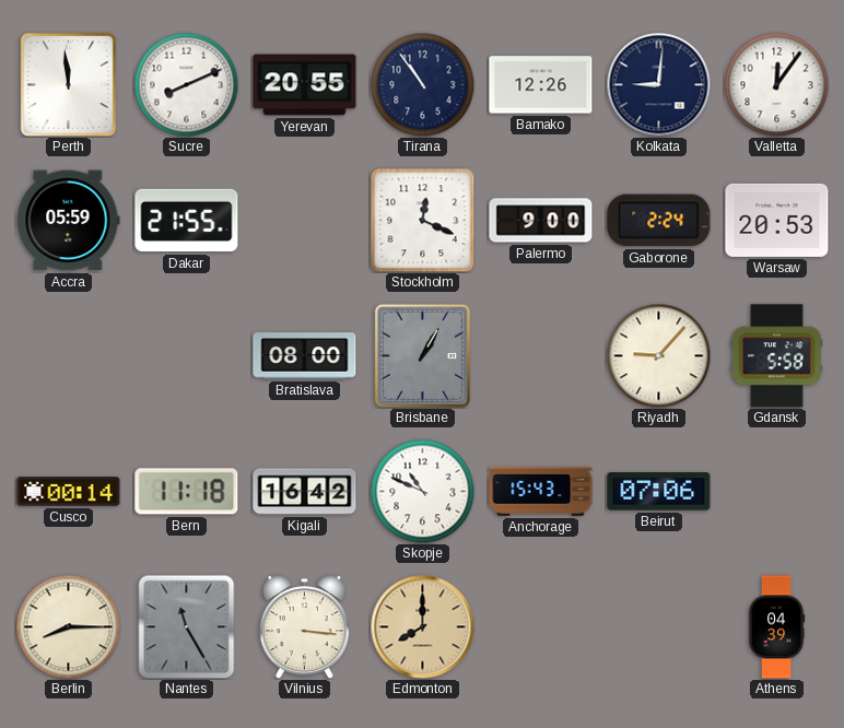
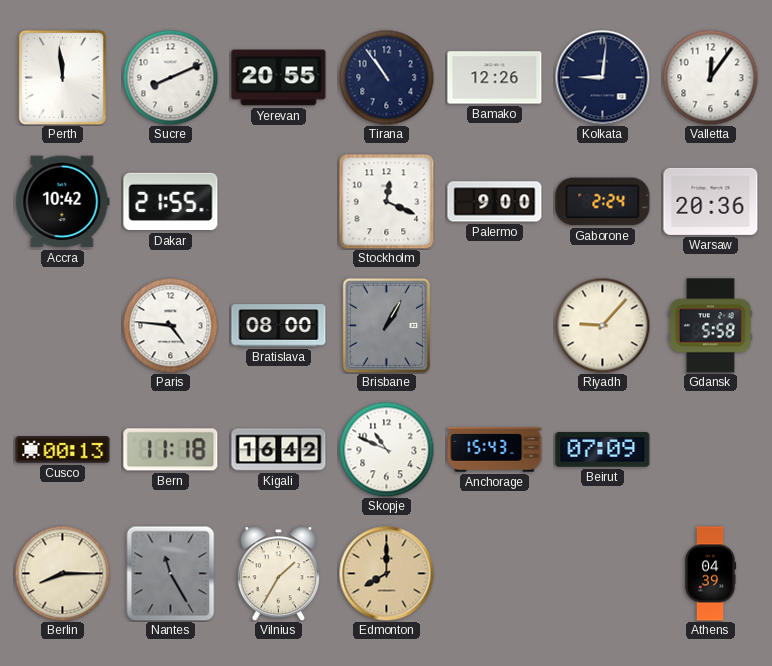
Accra: 05:59 -> 10:42
Warsaw: 20:53 -> 20:36
Paris: none -> 4:46
Cusco: 00:14 -> 00:13
Beirut: 07:06 -> 07:09
Vilnius: 3:16 -> 1:35
